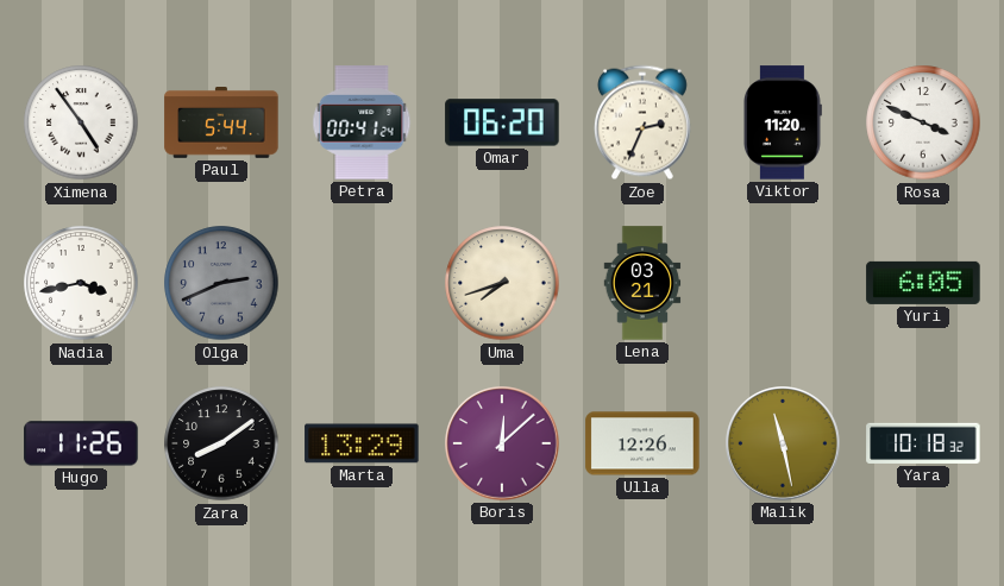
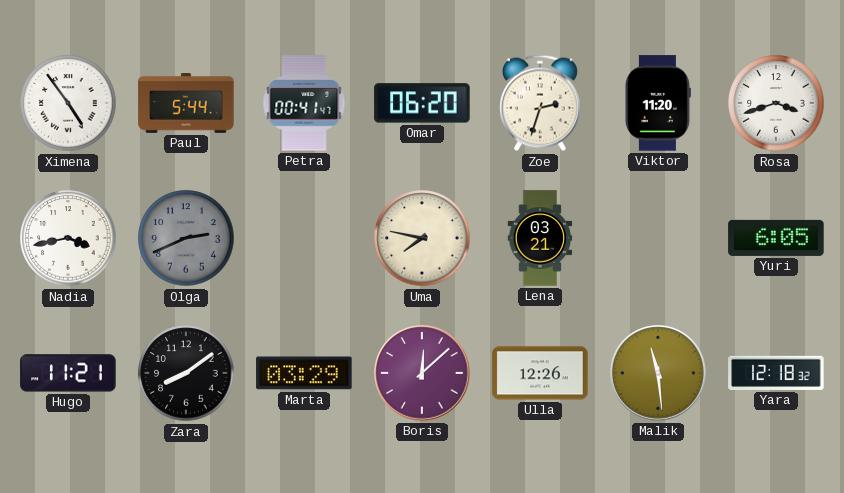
Petra: 00:41:24 -> 00:41:47
Zoe: 2:34 -> 2:33
Rosa: 3:49 -> 3:42
Uma: 7:42 -> 7:47
Hugo: 11:26 -> 11:21
Marta: 13:29 -> 03:29
Malik: 11:28 -> 11:29
Yara: 10:18 -> 12:18
